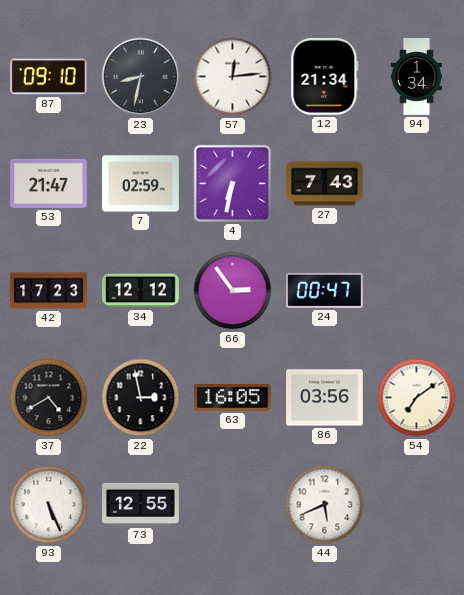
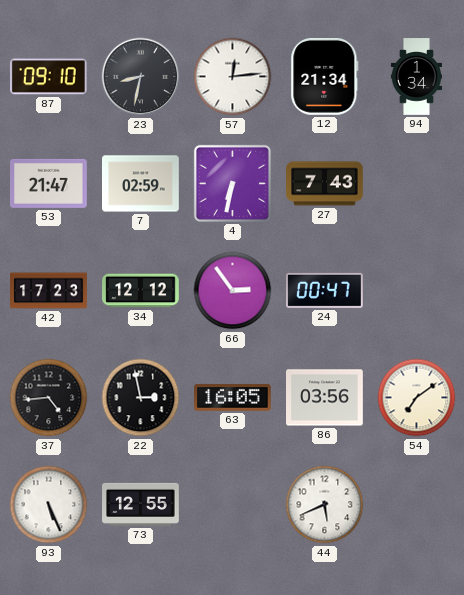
37: 4:40 -> 4:44
